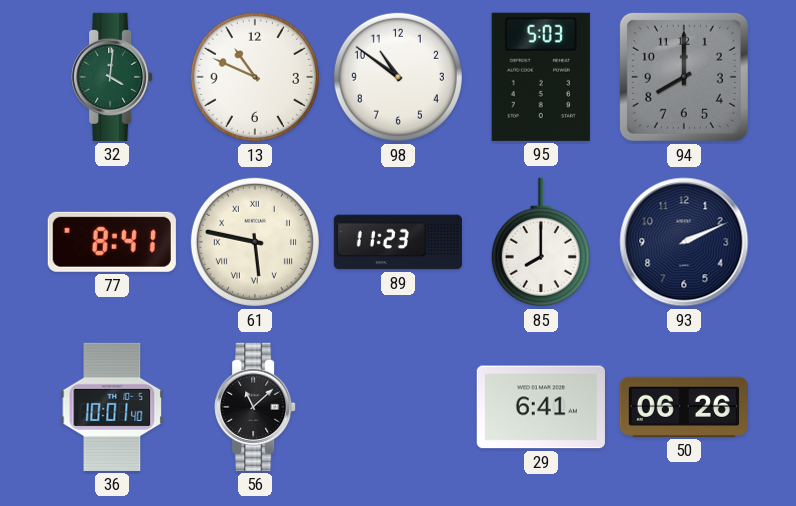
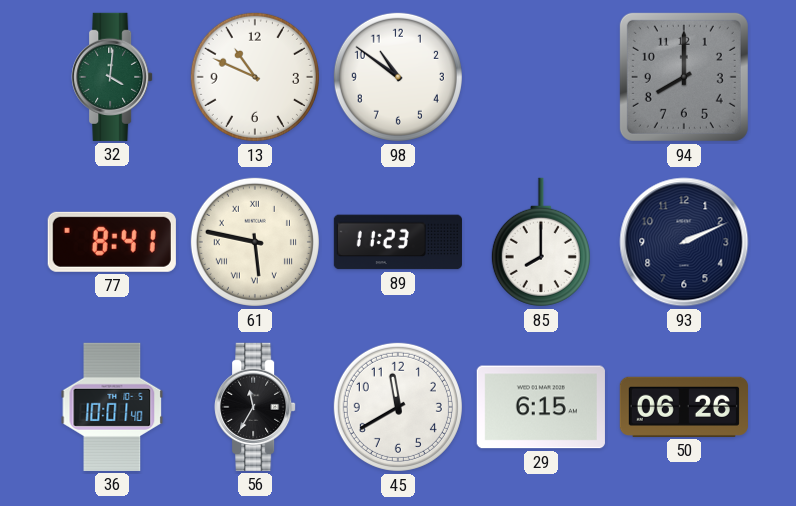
95: 5:03 -> none
56: 11:08 -> 11:35
45: none -> 11:40
29: 6:41 -> 6:15
